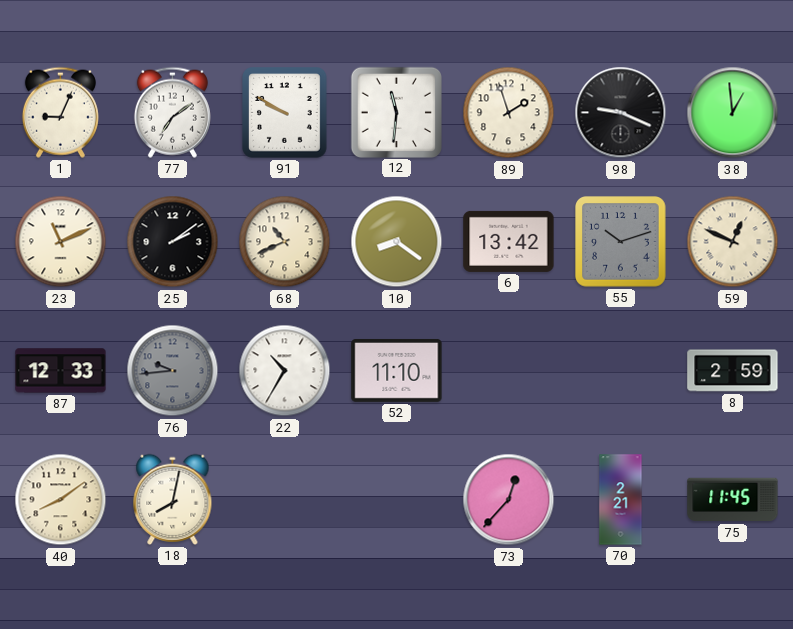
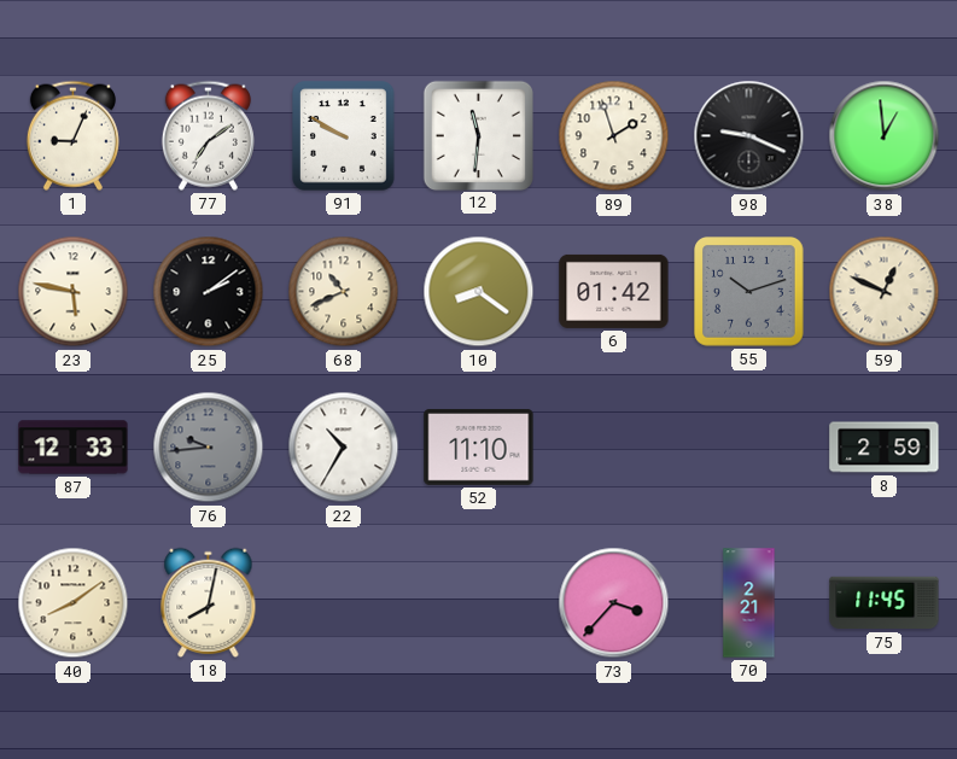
23: 11:11 -> 5:47
6: 13:42 -> 01:42
73: 12:37 -> 3:37
